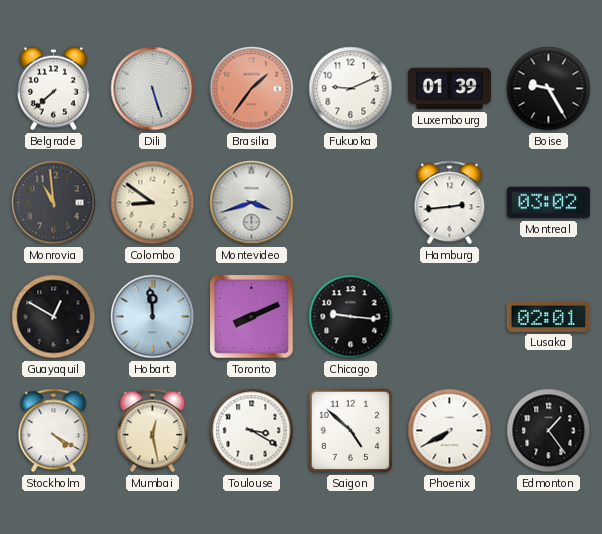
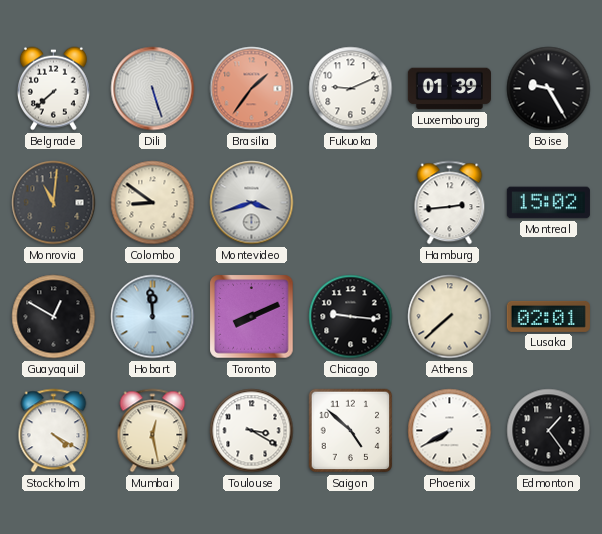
Monrovia: 10:59 -> 11:01
Montreal: 03:02 -> 15:02
Athens: none -> 7:38
